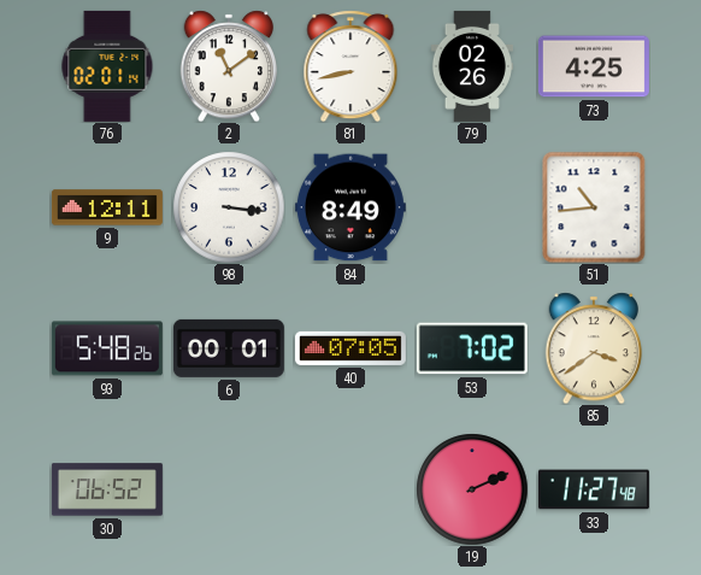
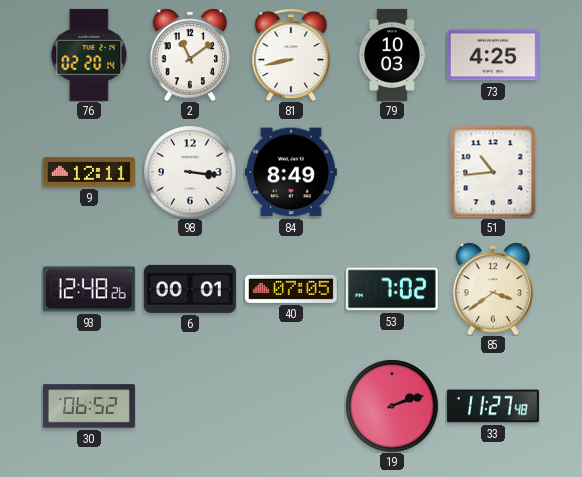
76: 02:01 -> 02:20
79: 02:26 -> 10:03
93: 5:48 -> 12:48
19: 2:11 -> 2:12
